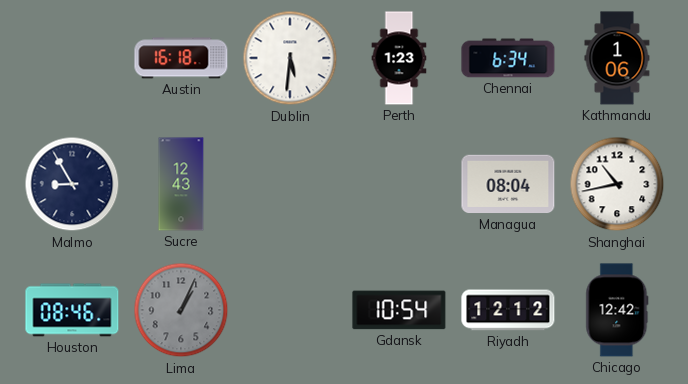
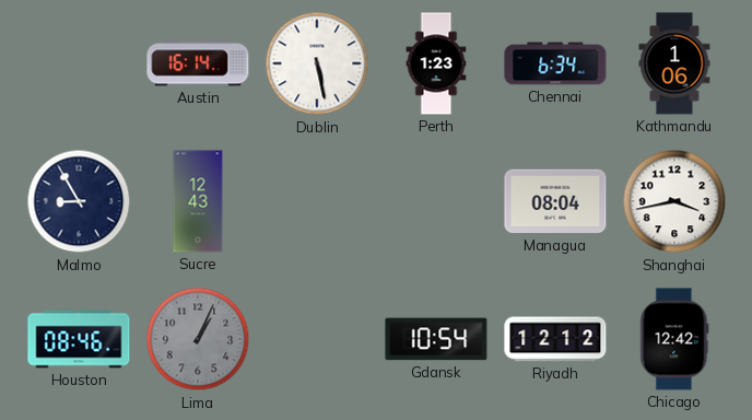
Austin: 16:18 -> 16:14
Dublin: 5:31 -> 5:28
Shanghai: 10:43 -> 3:43
